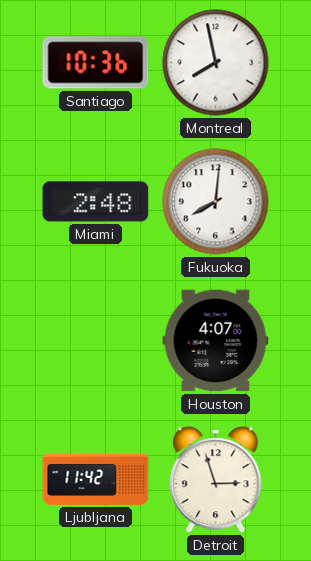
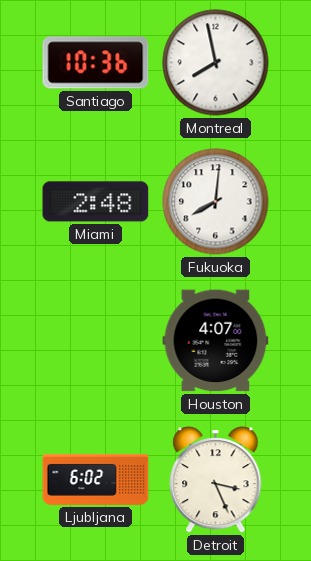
Ljubljana: 11:42 -> 6:02
Detroit: 2:57 -> 3:26
